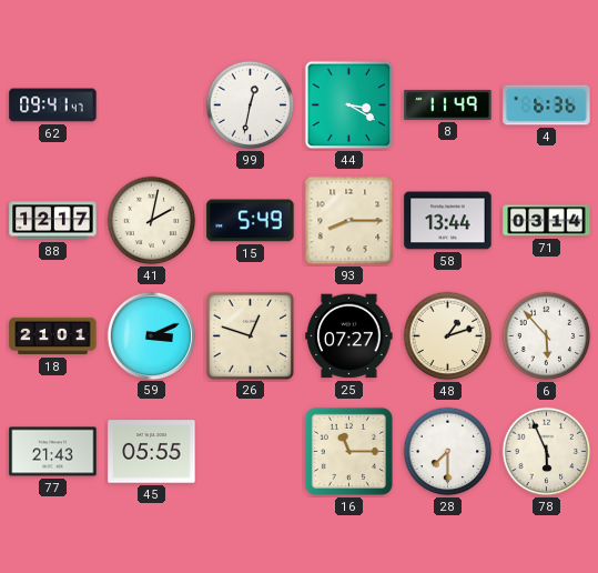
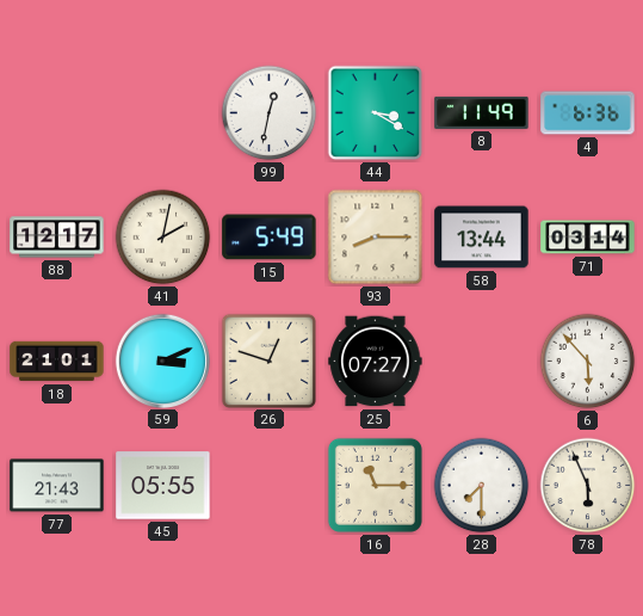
62: 09:41 -> none
48: 1:12 -> none
